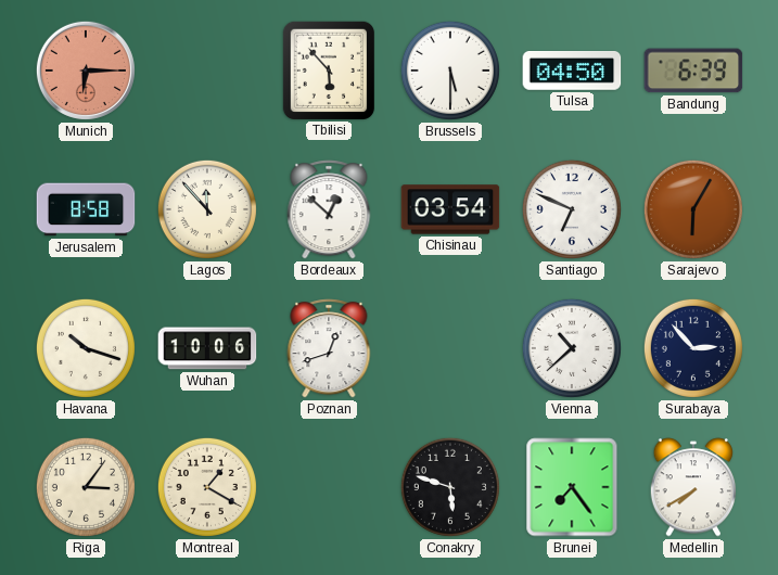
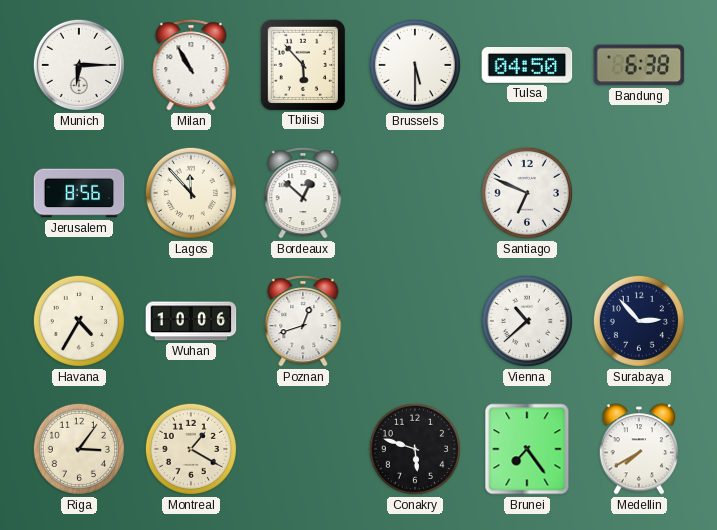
Munich dial: salmon -> white
Milan: none -> 10:55
Bandung: 6:39 -> 6:38
Jerusalem: 8:58 -> 8:56
Chisinau: 03:54 -> none
Sarajevo: 6:05 -> none
Havana: 10:18 -> 4:35
